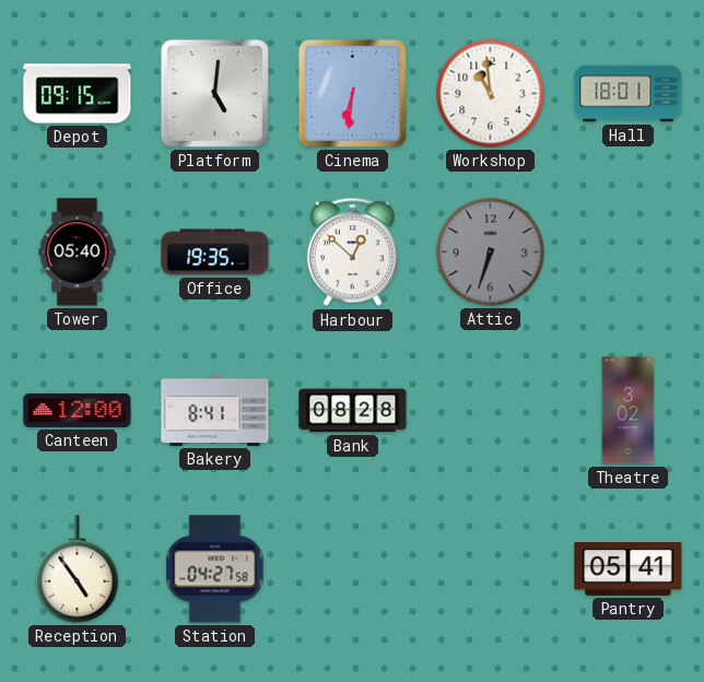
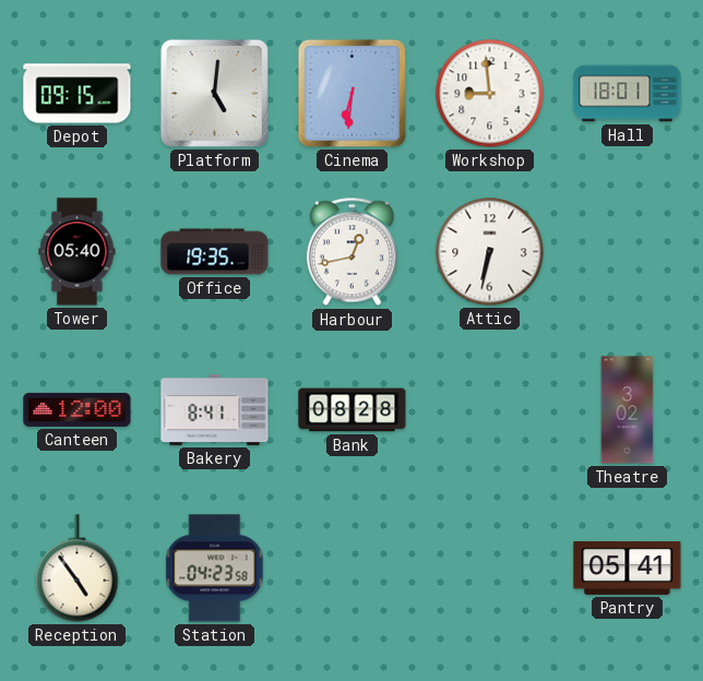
Workshop: 10:59 -> 8:59
Harbour: 12:52 -> 12:43
Attic: 6:33 -> 6:32
Attic dial: grey -> white
Station: 04:27 -> 04:23
